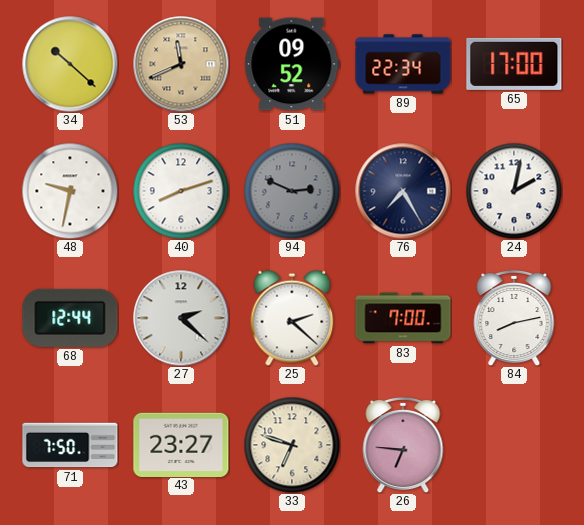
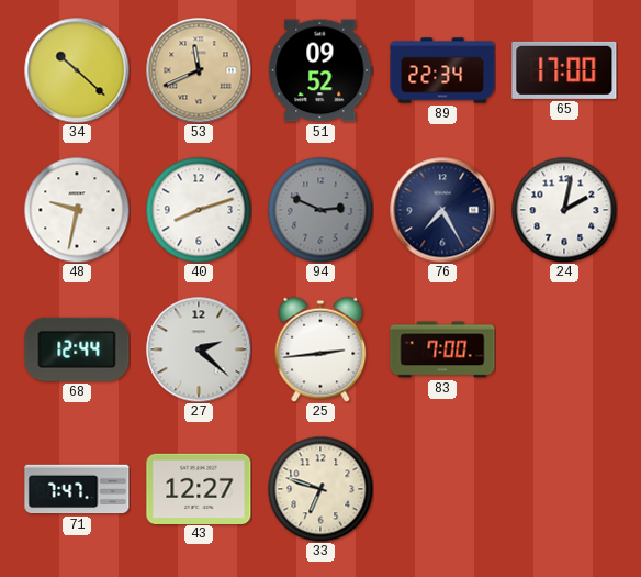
25: 2:22 -> 2:44
84: 8:13 -> none
71: 7:50 -> 7:47
43: 23:27 -> 12:27
26: 6:46 -> none
